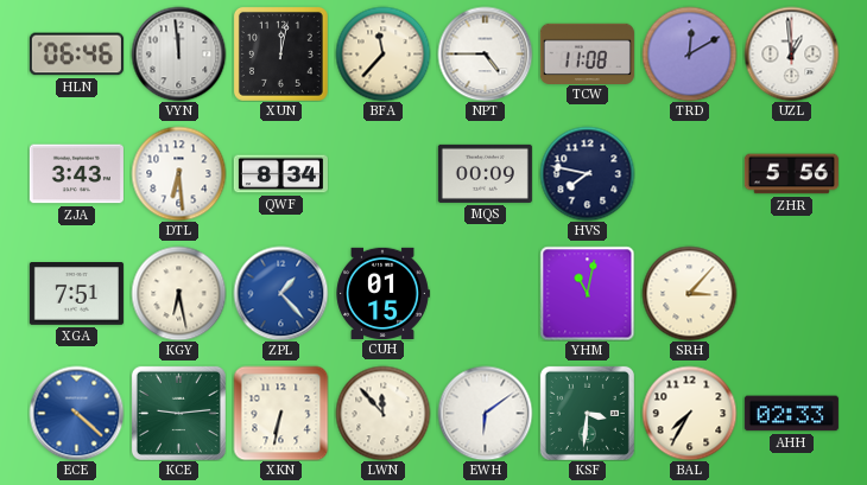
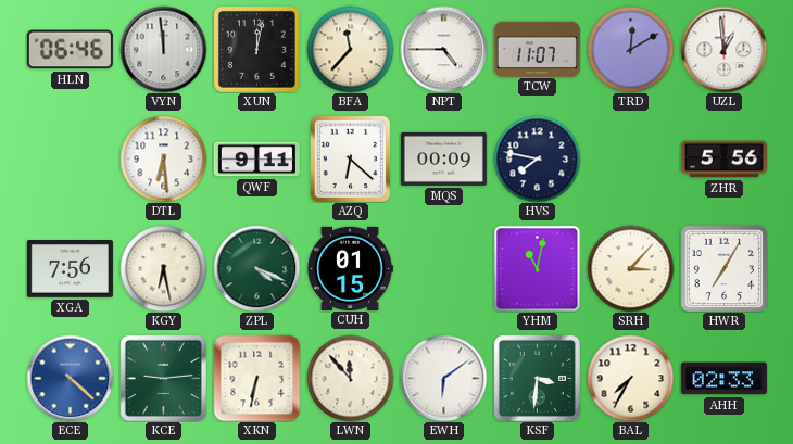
TCW: 11:08 -> 11:07
ZJA: 3:43 -> none
QWF: 8:34 -> 9:11
AZQ: none -> 6:22
XGA: 7:51 -> 7:56
ZPL: 1:23 -> 4:19
ZPL dial: blue -> green
HWR: none -> 7:05
